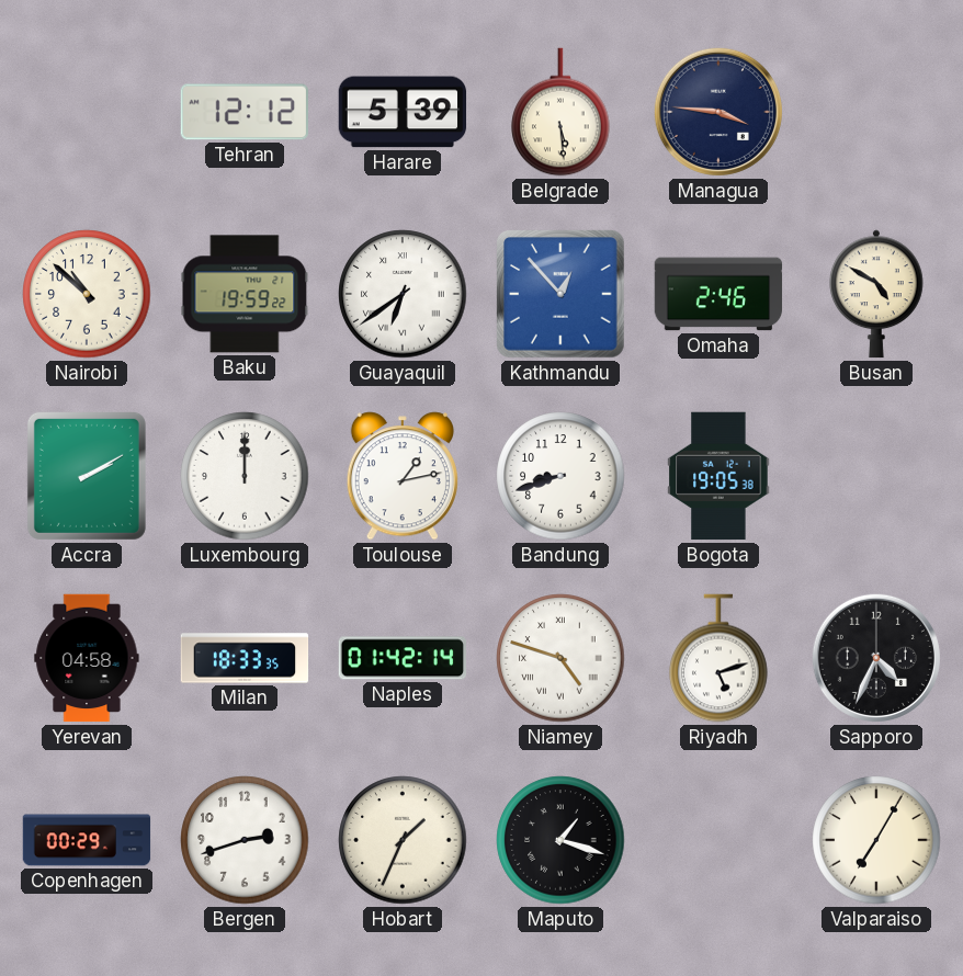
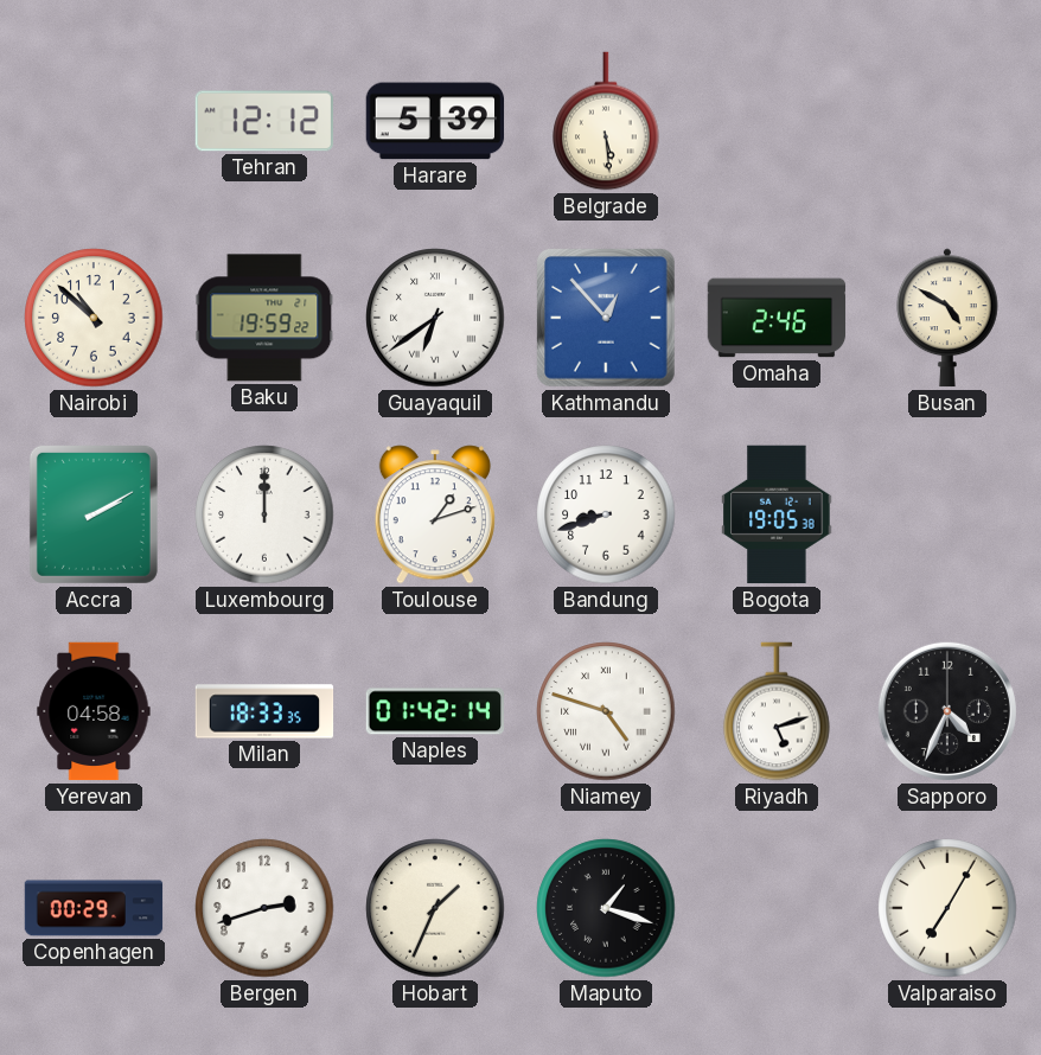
Managua: 3:46 -> none
Toulouse: 1:13 -> 1:12
